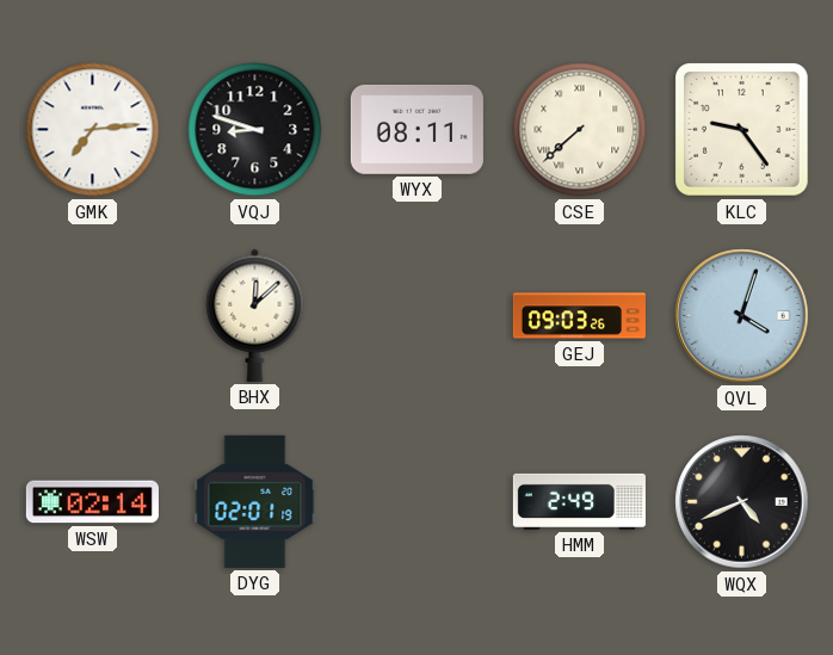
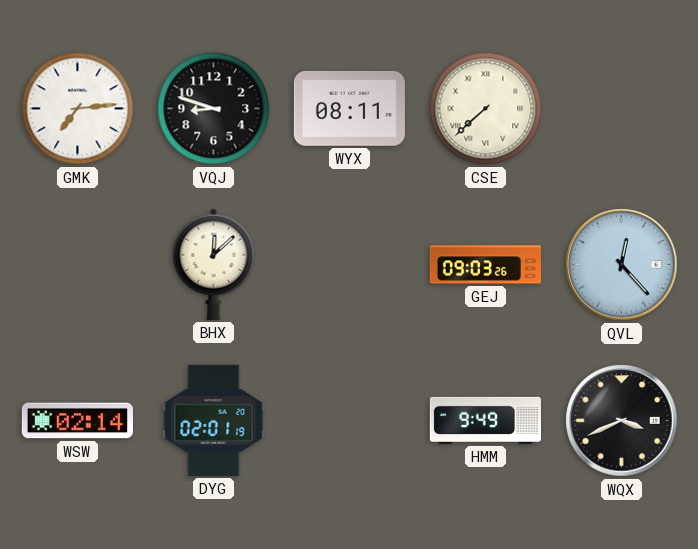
KLC: 9:24 -> none
QVL: 4:03 -> 12:23
HMM: 2:49 -> 9:49
WQX: 4:41 -> 3:41
